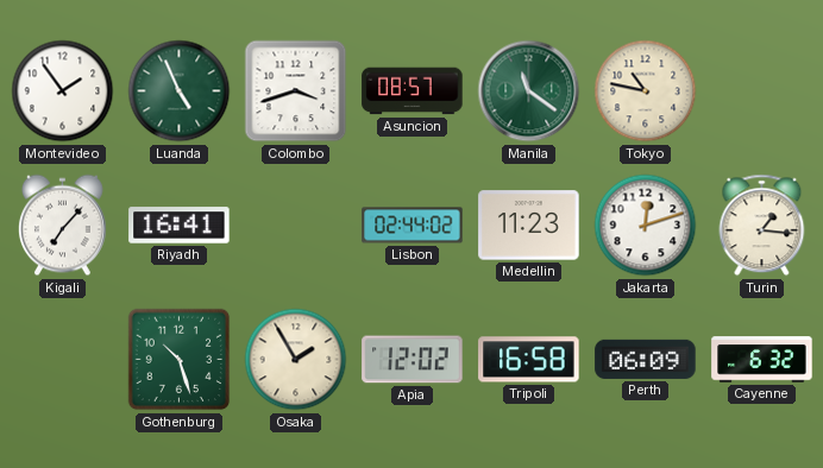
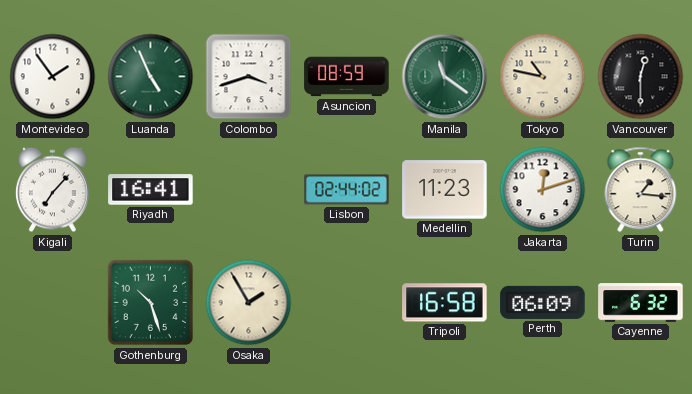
Asuncion: 08:57 -> 08:59
Vancouver: none -> 12:30
Apia: 12:02 -> none
